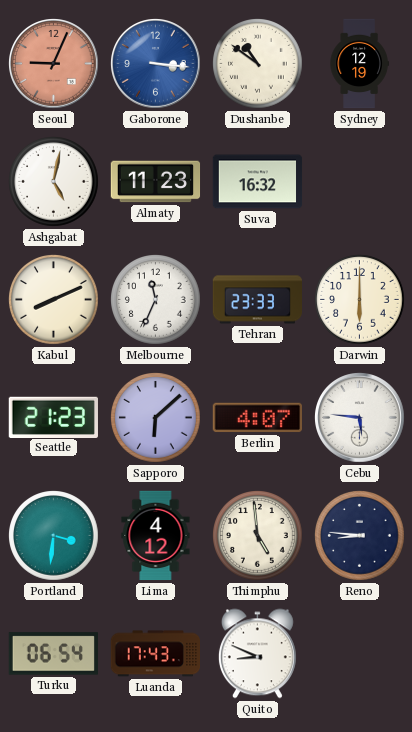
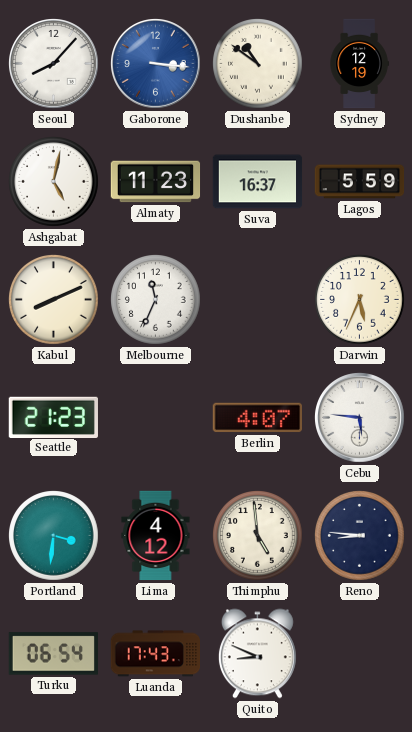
Seoul: 9:04 -> 8:07
Seoul dial: salmon -> white
Suva: 16:32 -> 16:37
Lagos: none -> 5:59
Tehran: 23:33 -> none
Darwin: 6:00 -> 5:34
Sapporo: 6:08 -> none
